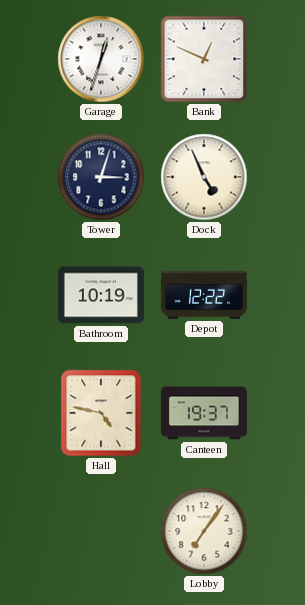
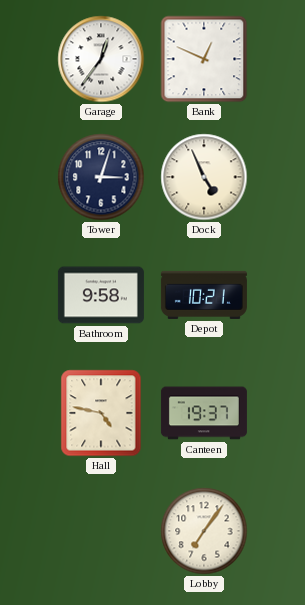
Garage: 12:33 -> 12:36
Bathroom: 10:19 -> 9:58
Depot: 12:22 -> 10:21
